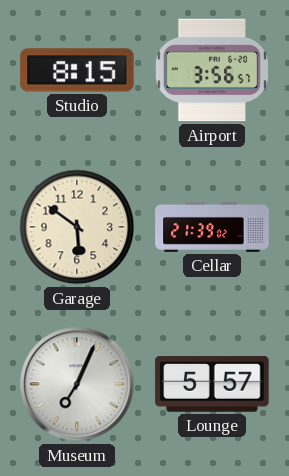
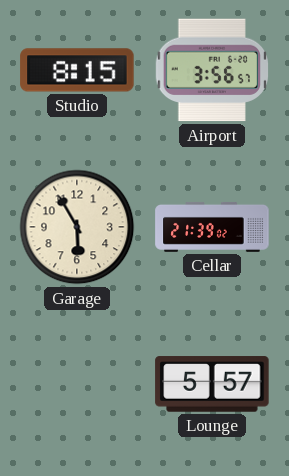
Garage: 5:51 -> 5:55
Museum: 7:04 -> none
